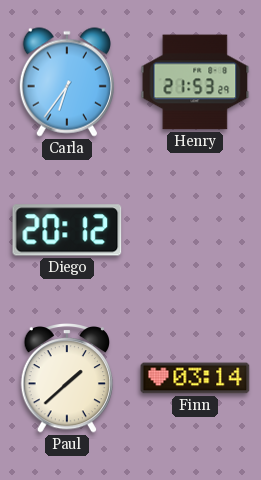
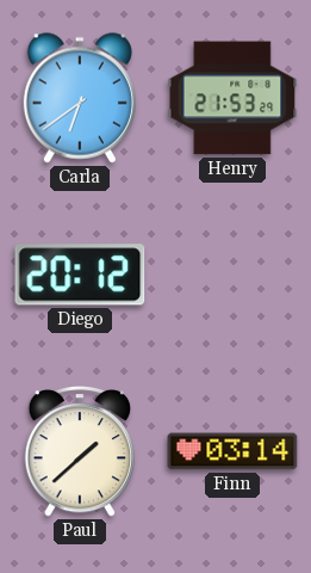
Carla: 6:36 -> 6:39
